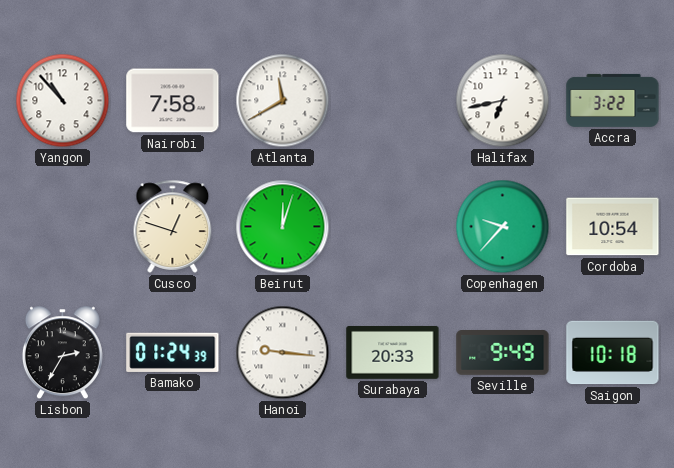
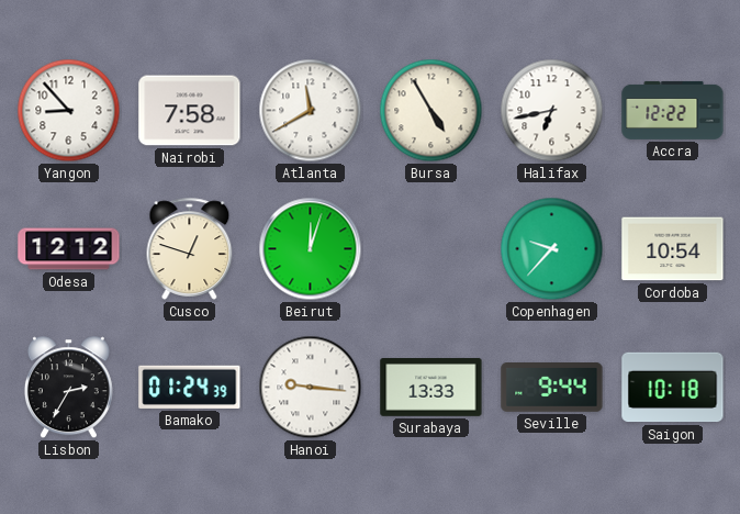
Yangon: 10:53 -> 8:53
Bursa: none -> 4:55
Accra: 3:22 -> 12:22
Odesa: none -> 12:12
Surabaya: 20:33 -> 13:33
Seville: 9:49 -> 9:44
